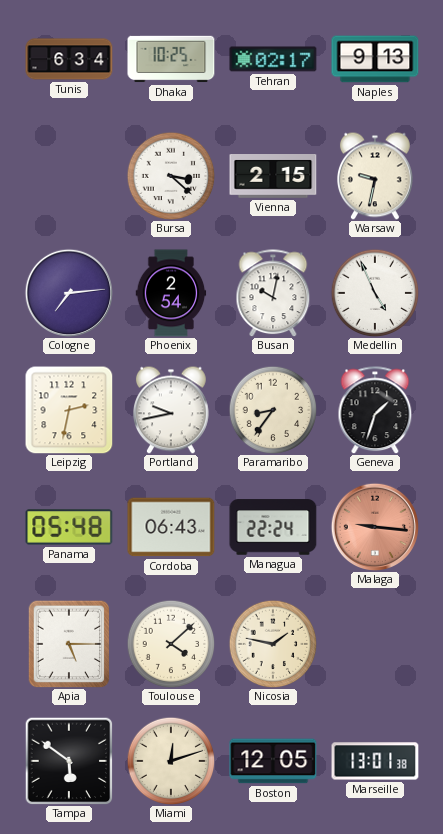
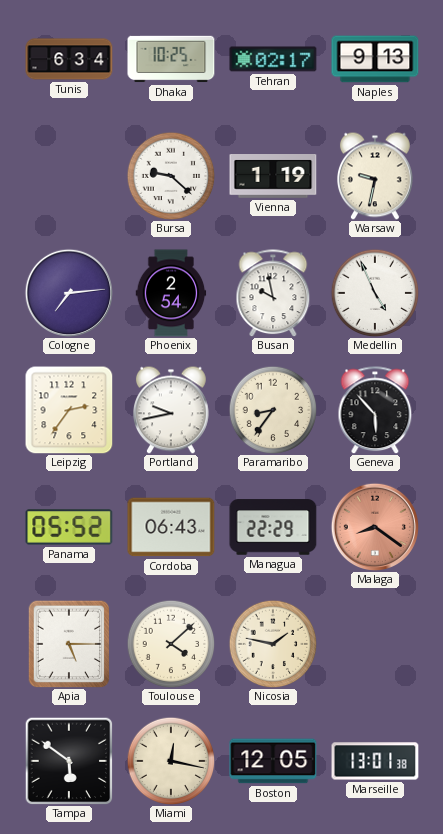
Bursa: 3:22 -> 9:22
Vienna: 2:15 -> 1:19
Busan: 10:02 -> 9:58
Leipzig: 2:32 -> 2:36
Geneva: 1:33 -> 5:53
Panama: 05:48 -> 05:52
Managua: 22:24 -> 22:29
Malaga: 9:16 -> 8:21
Miami: 12:12 -> 12:17
